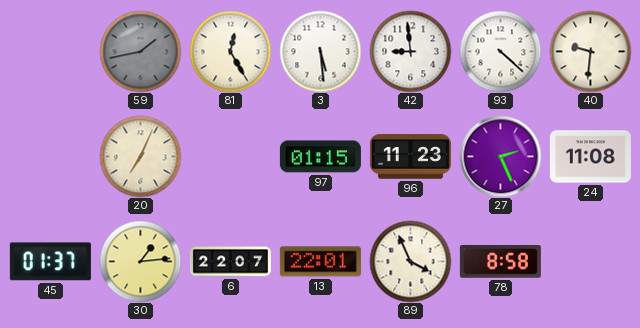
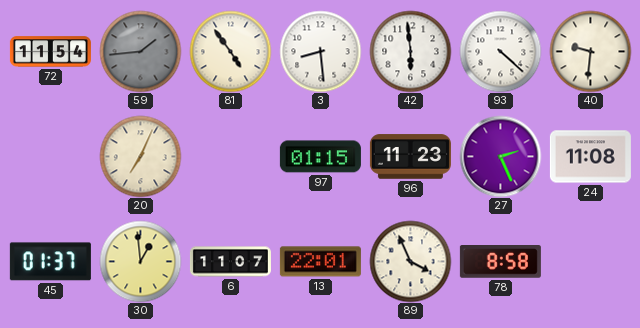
72: none -> 11:54
59: 1:43 -> 1:44
81: 12:25 -> 4:54
3: 5:29 -> 8:29
42: 8:59 -> 5:59
30: 1:14 -> 12:59
6: 22:07 -> 11:07
